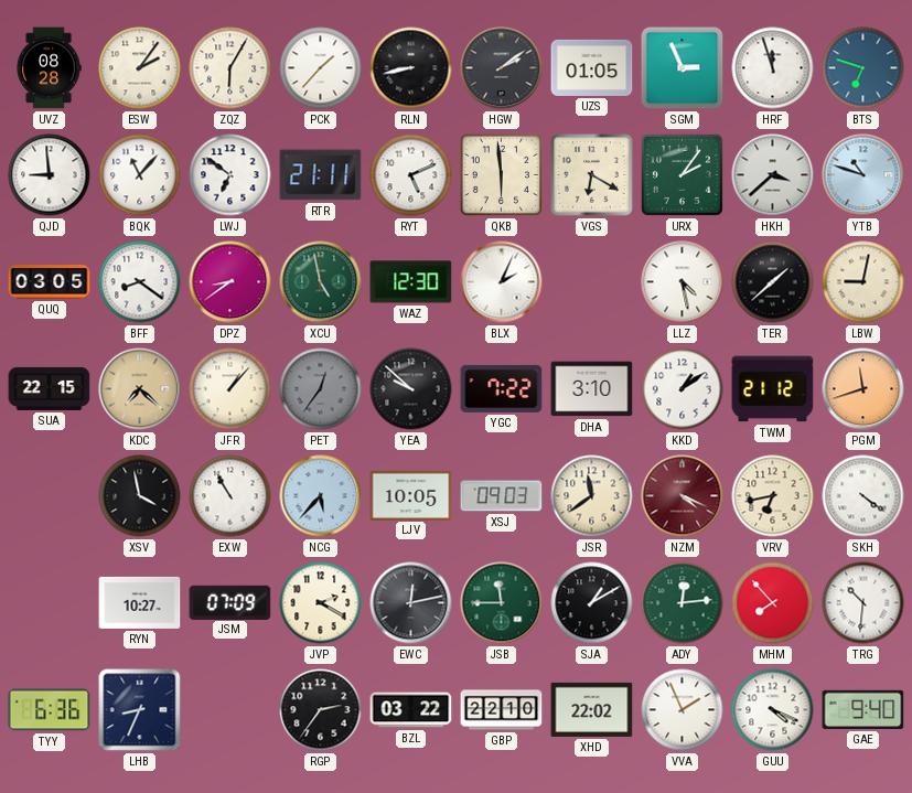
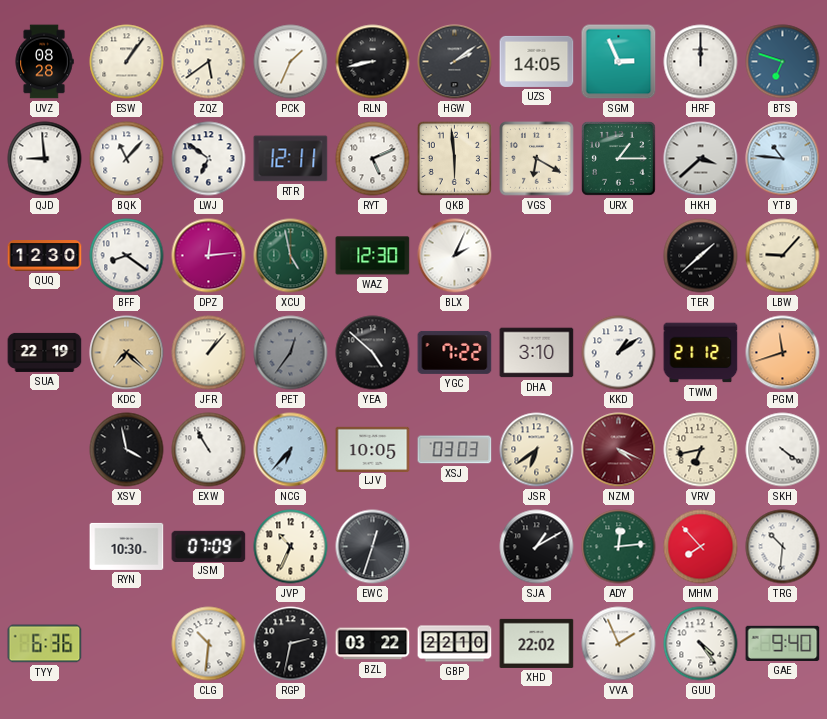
ESW: 2:06 -> 1:06
ZQZ: 6:05 -> 5:39
PCK: 1:37 -> 1:34
UZS: 01:05 -> 14:05
HRF: 11:57 -> 12:00
RTR: 21:11 -> 12:11
URX: 2:06 -> 1:15
YTB: 10:48 -> 10:46
QUQ: 03:05 -> 12:30
DPZ: 8:39 -> 12:14
LLZ: 4:28 -> none
LBW: 9:02 -> 9:07
SUA: 22:15 -> 22:19
YEA: 9:52 -> 4:52
NCG: 5:37 -> 6:37
XSJ: 09:03 -> 03:03
JSR: 11:39 -> 6:39
RYN: 10:27 -> 10:30
JVP: 2:20 -> 10:34
EWC: 12:13 -> 12:33
JSB: 11:45 -> none
LHB: 8:34 -> none
CLG: none -> 10:31
RGP: 2:36 -> 2:32
GUU: 4:19 -> 4:24
